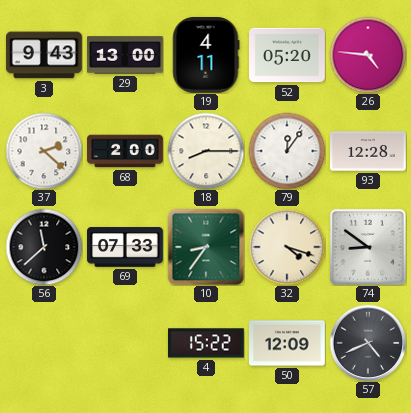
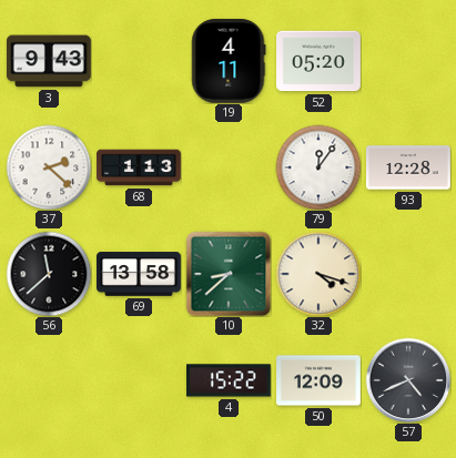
29: 13:00 -> none
26: 4:46 -> none
68: 2:00 -> 1:13
18: 8:15 -> none
69: 07:33 -> 13:58
10: 8:36 -> 8:38
74: 8:51 -> none
